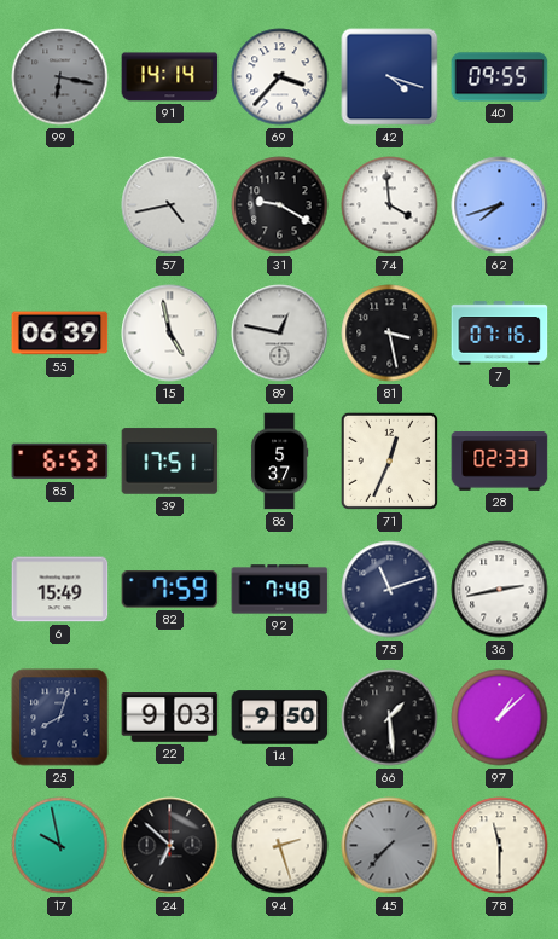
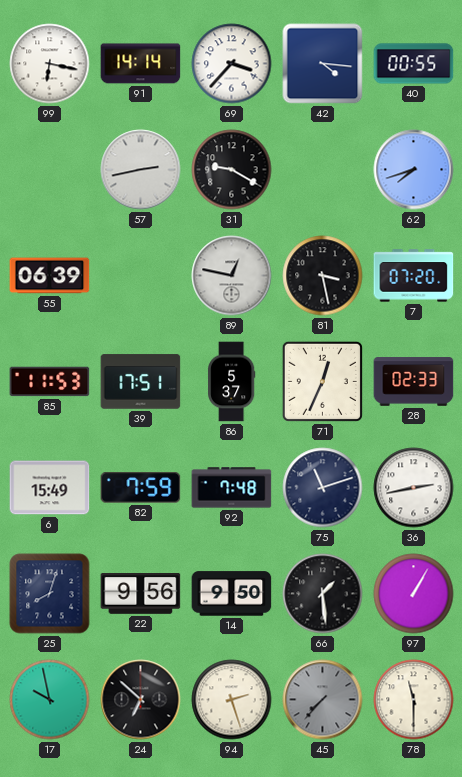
99 dial: grey -> white
42: 4:18 -> 4:16
40: 09:55 -> 00:55
57: 4:43 -> 2:43
74: 3:59 -> none
15: 4:58 -> none
7: 07:16 -> 07:20
85: 6:53 -> 11:53
22: 9:03 -> 9:56
97: 1:08 -> 1:05
